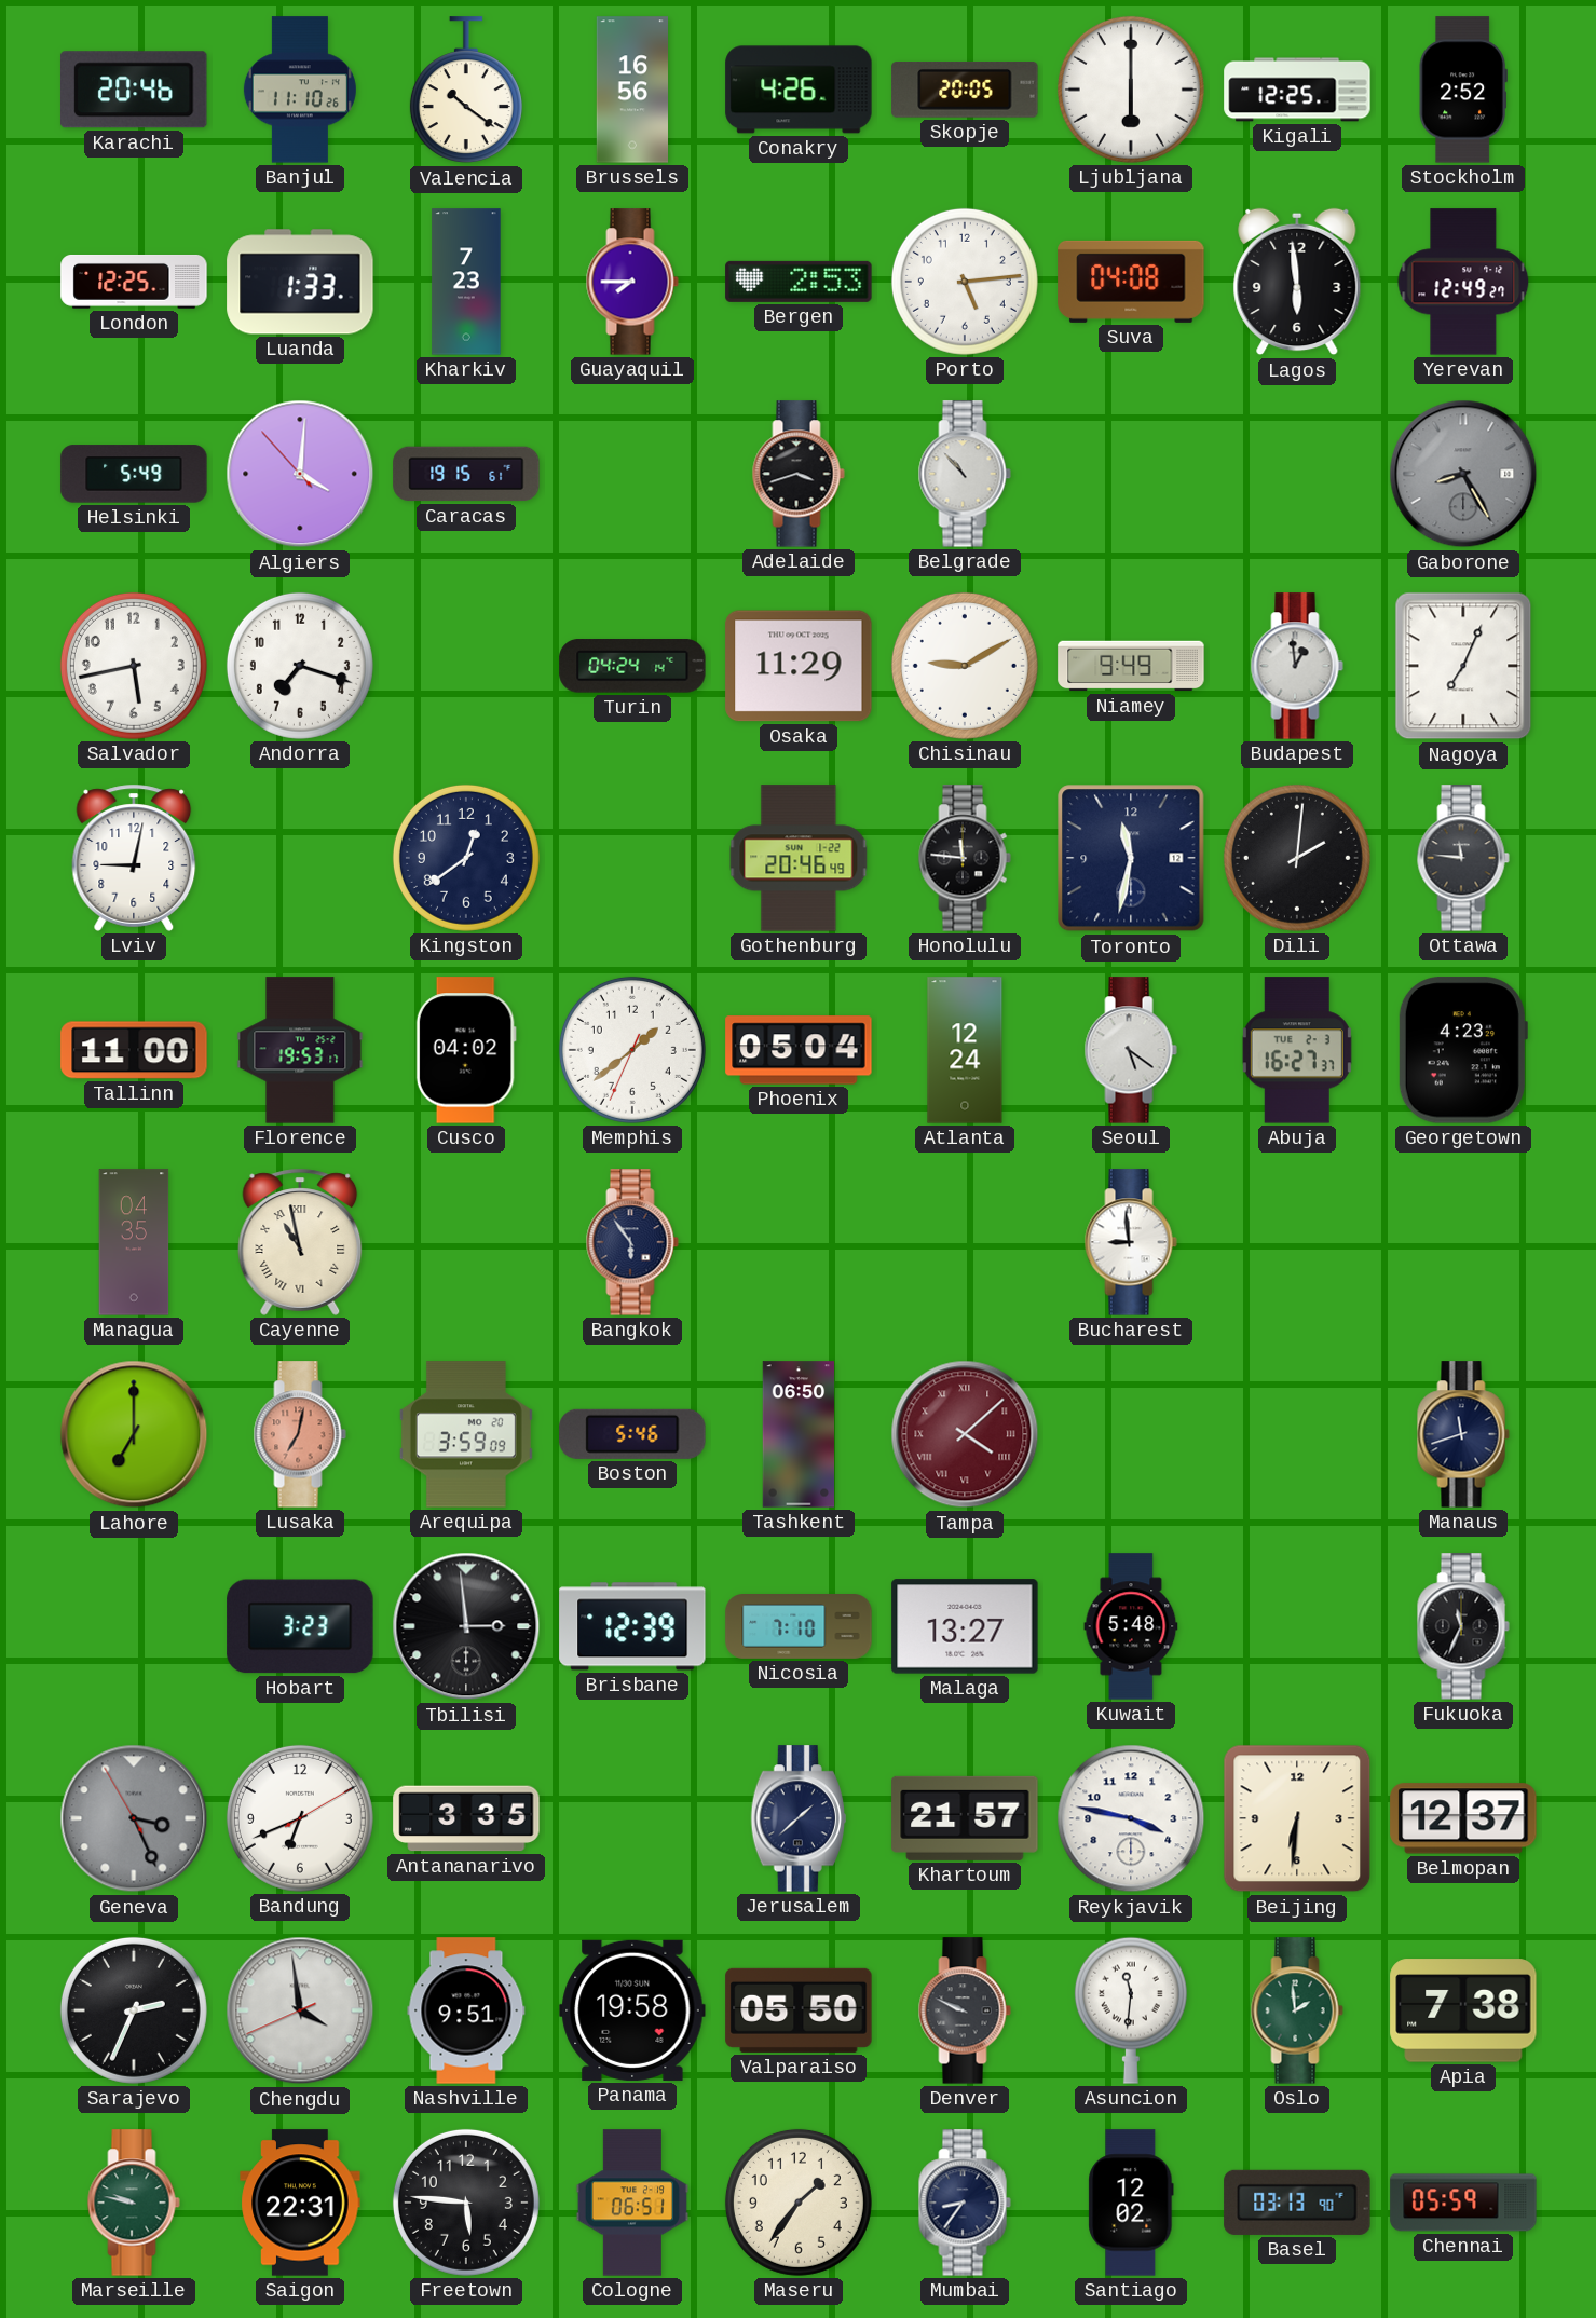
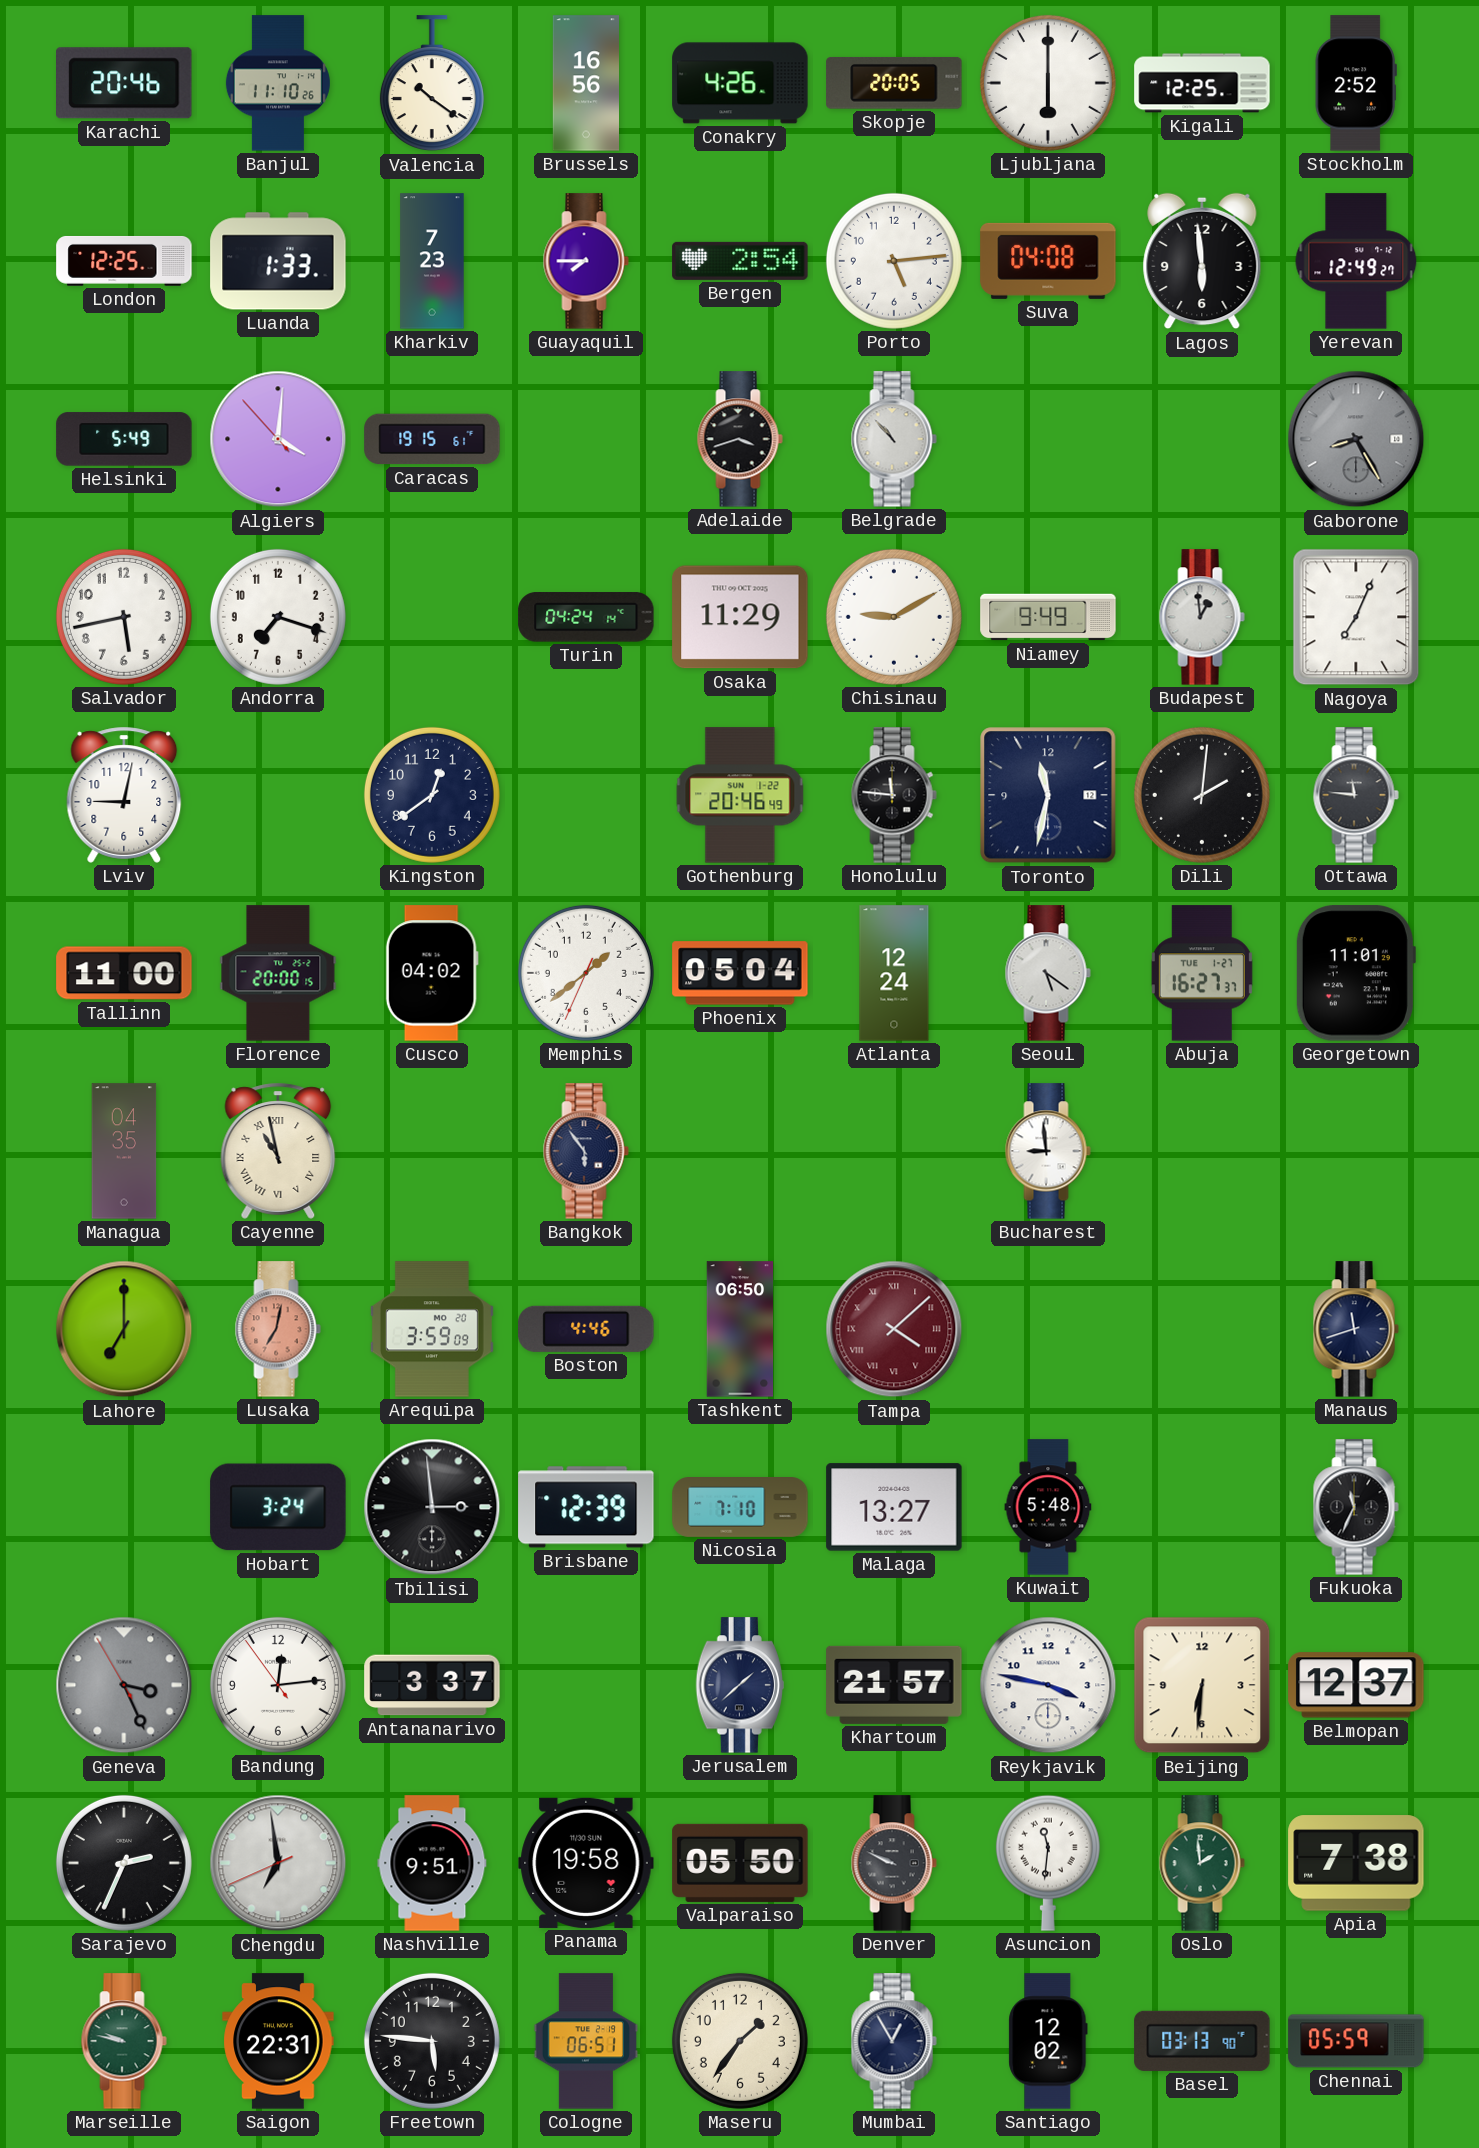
Bergen: 2:53 -> 2:54
Florence: 19:53 -> 20:00
Abuja date: TUE 2-3 -> TUE 1-27
Georgetown: 4:23 -> 11:01
Boston: 5:46 -> 4:46
Hobart: 3:23 -> 3:24
Bandung: 6:41 -> 12:13
Antananarivo: 3:35 -> 3:37
Chengdu: 3:58 -> 6:58
Mumbai: 8:36 -> 12:55
